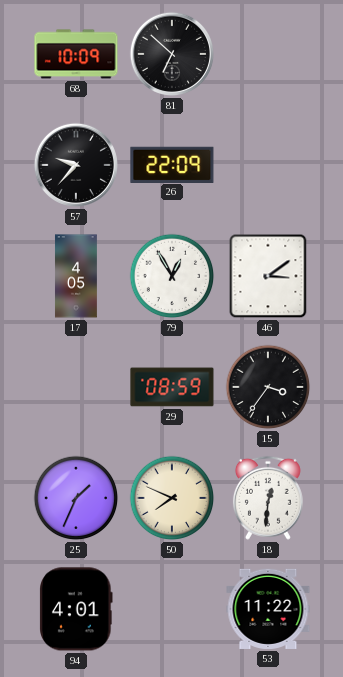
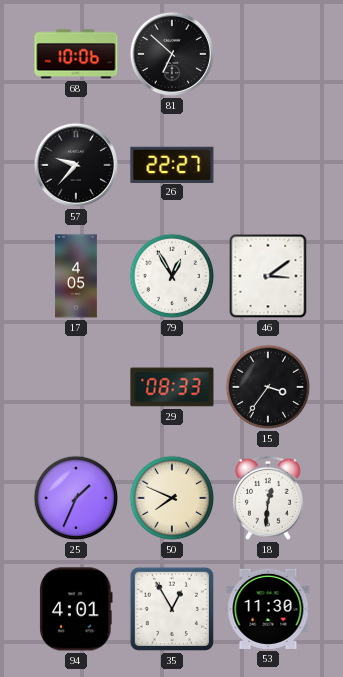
68: 10:09 -> 10:06
26: 22:09 -> 22:27
29: 08:59 -> 08:33
35: none -> 12:55
53: 11:22 -> 11:30
